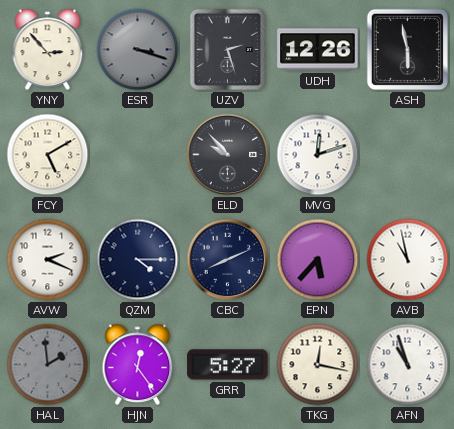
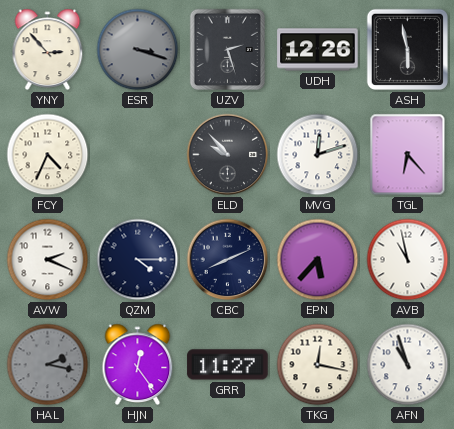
FCY: 5:10 -> 4:34
TGL: none -> 6:23
HAL: 1:59 -> 2:17
GRR: 5:27 -> 11:27
